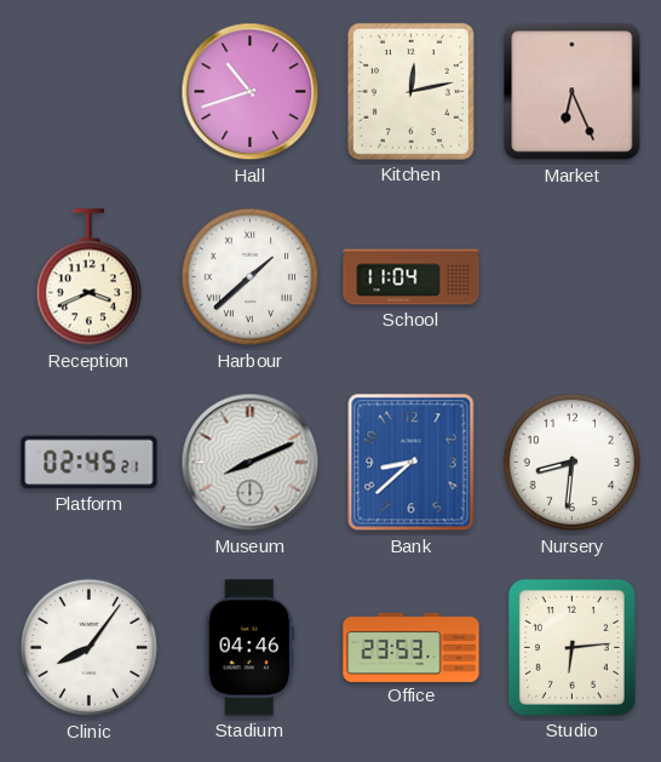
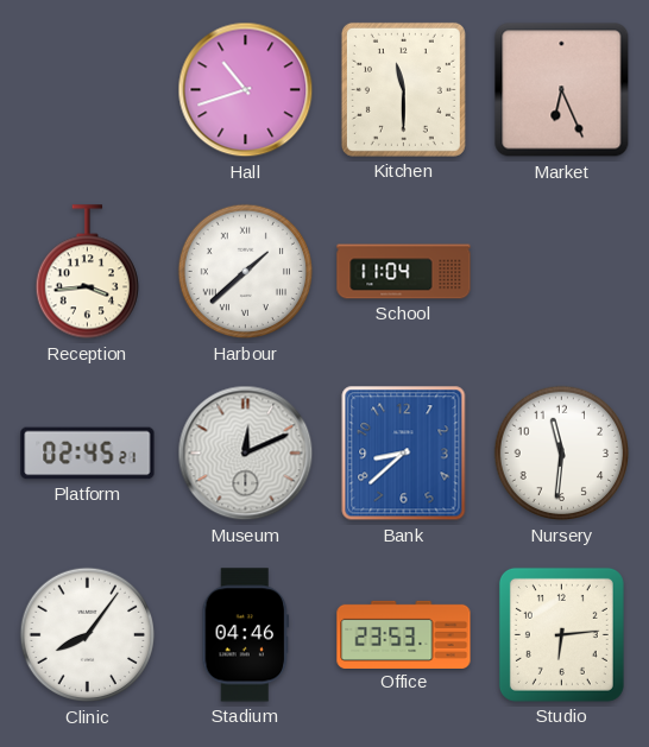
Kitchen: 12:13 -> 11:30
Reception: 3:41 -> 3:44
Museum: 8:11 -> 12:11
Nursery: 8:31 -> 11:31
